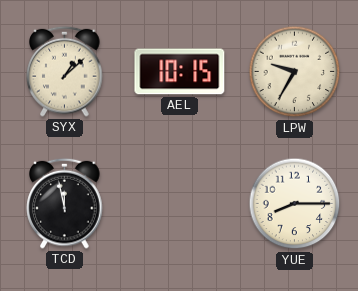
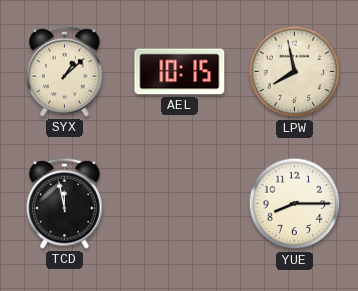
LPW: 9:35 -> 7:58
